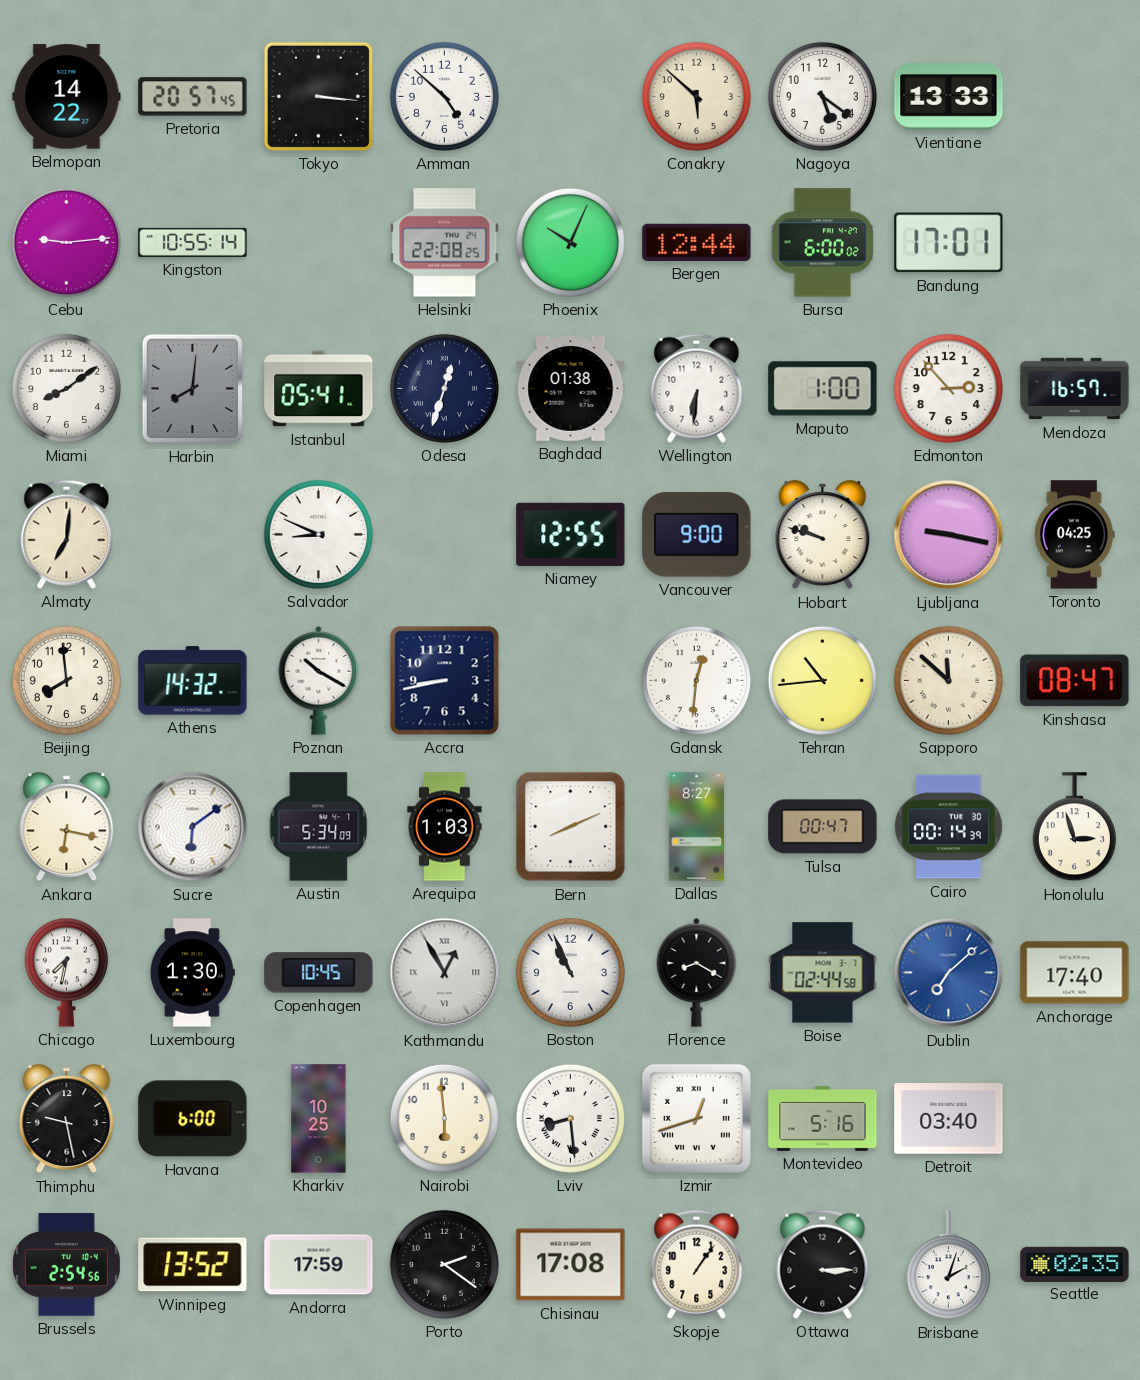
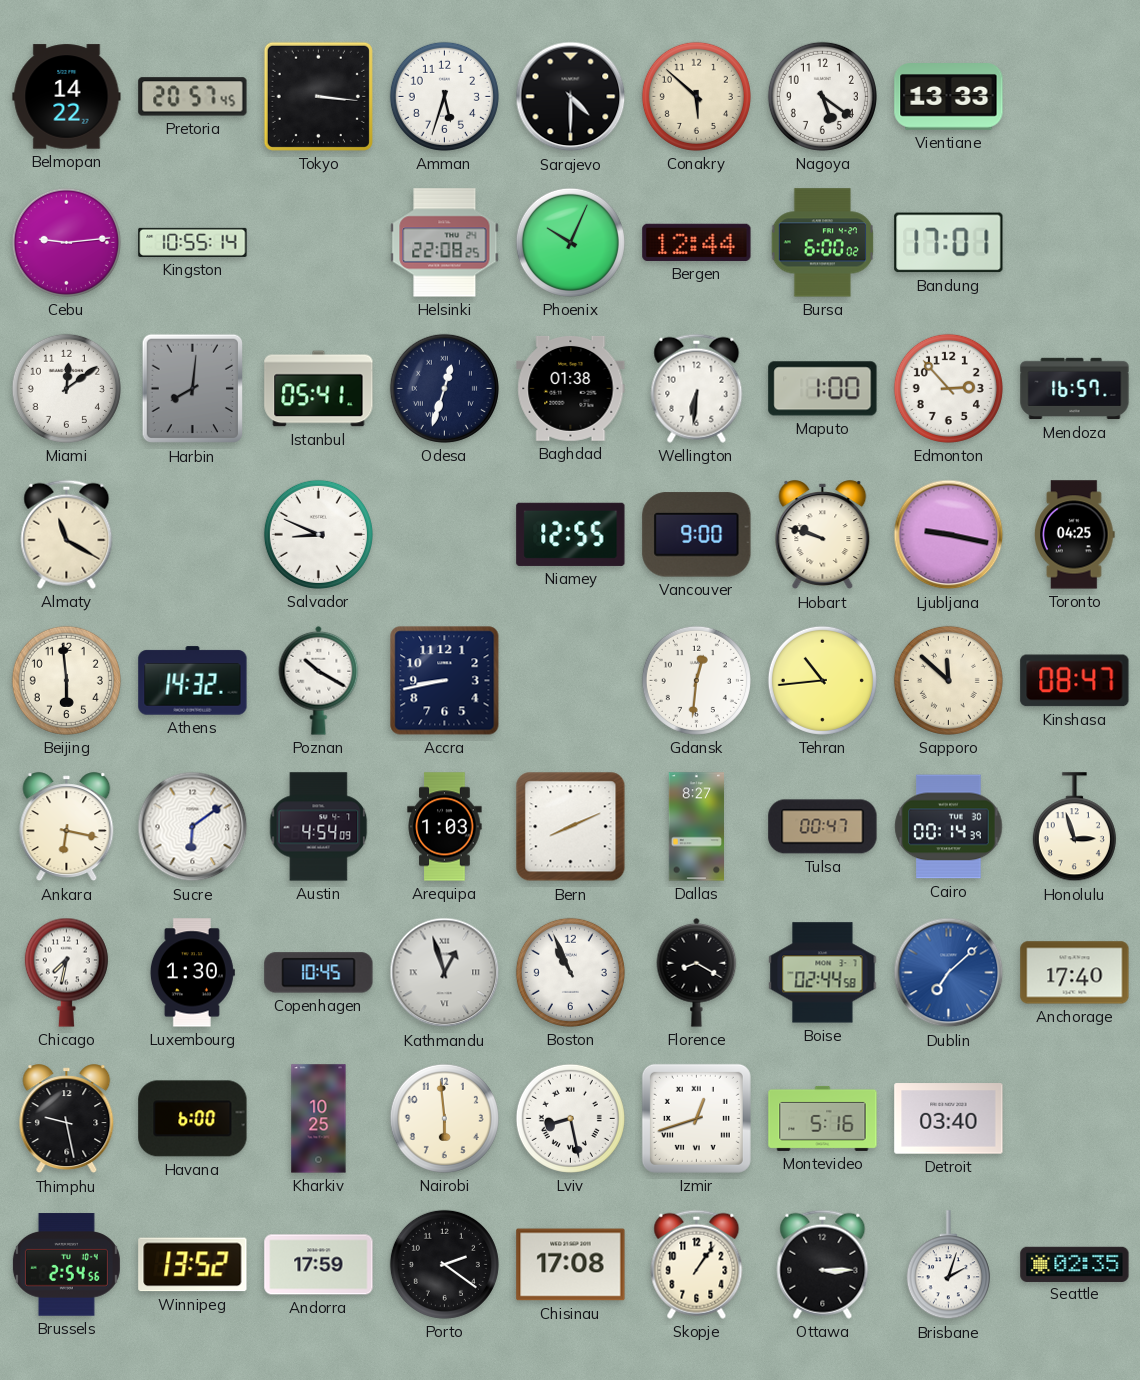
Amman: 4:52 -> 5:33
Sarajevo: none -> 4:30
Miami: 8:09 -> 12:09
Almaty: 7:01 -> 11:20
Beijing: 7:59 -> 5:59
Austin: 5:34 -> 4:54
Kathmandu: 12:55 -> 12:57
Lviv: 8:29 -> 8:28
